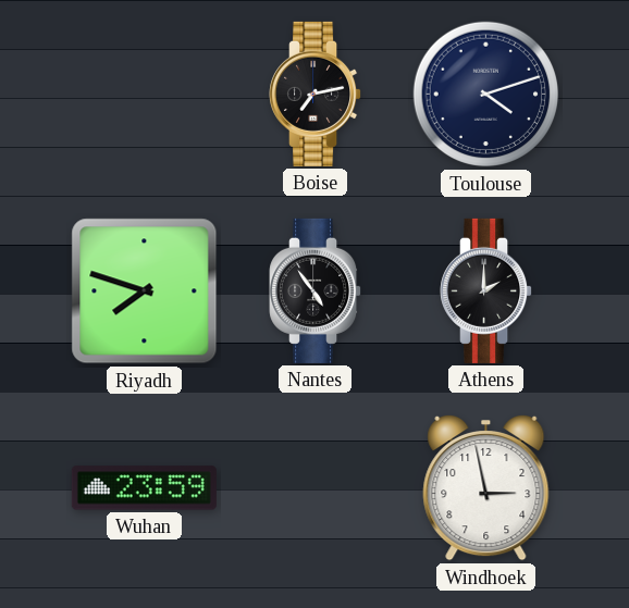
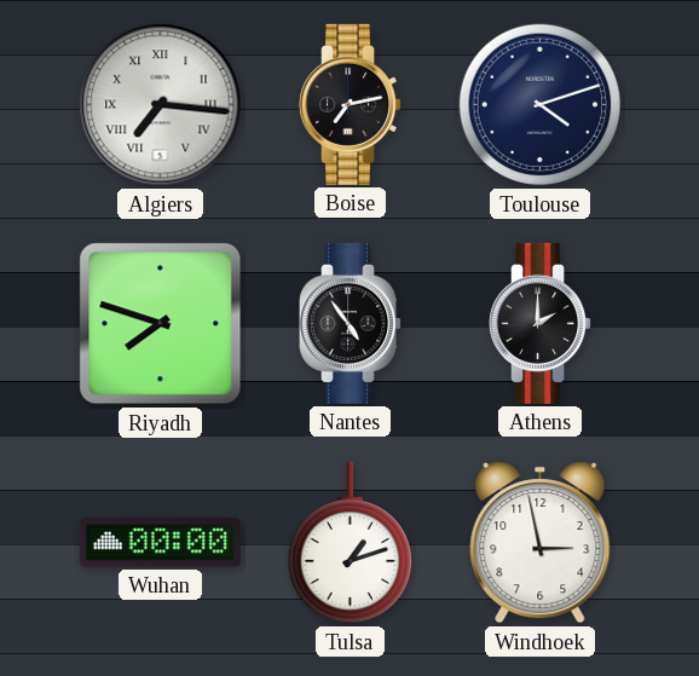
Algiers: none -> 7:16
Wuhan: 23:59 -> 00:00
Tulsa: none -> 1:12
